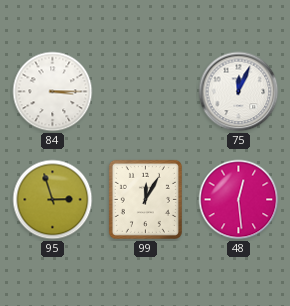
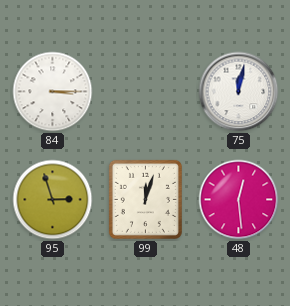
75: 12:04 -> 12:02
99: 12:05 -> 12:03
